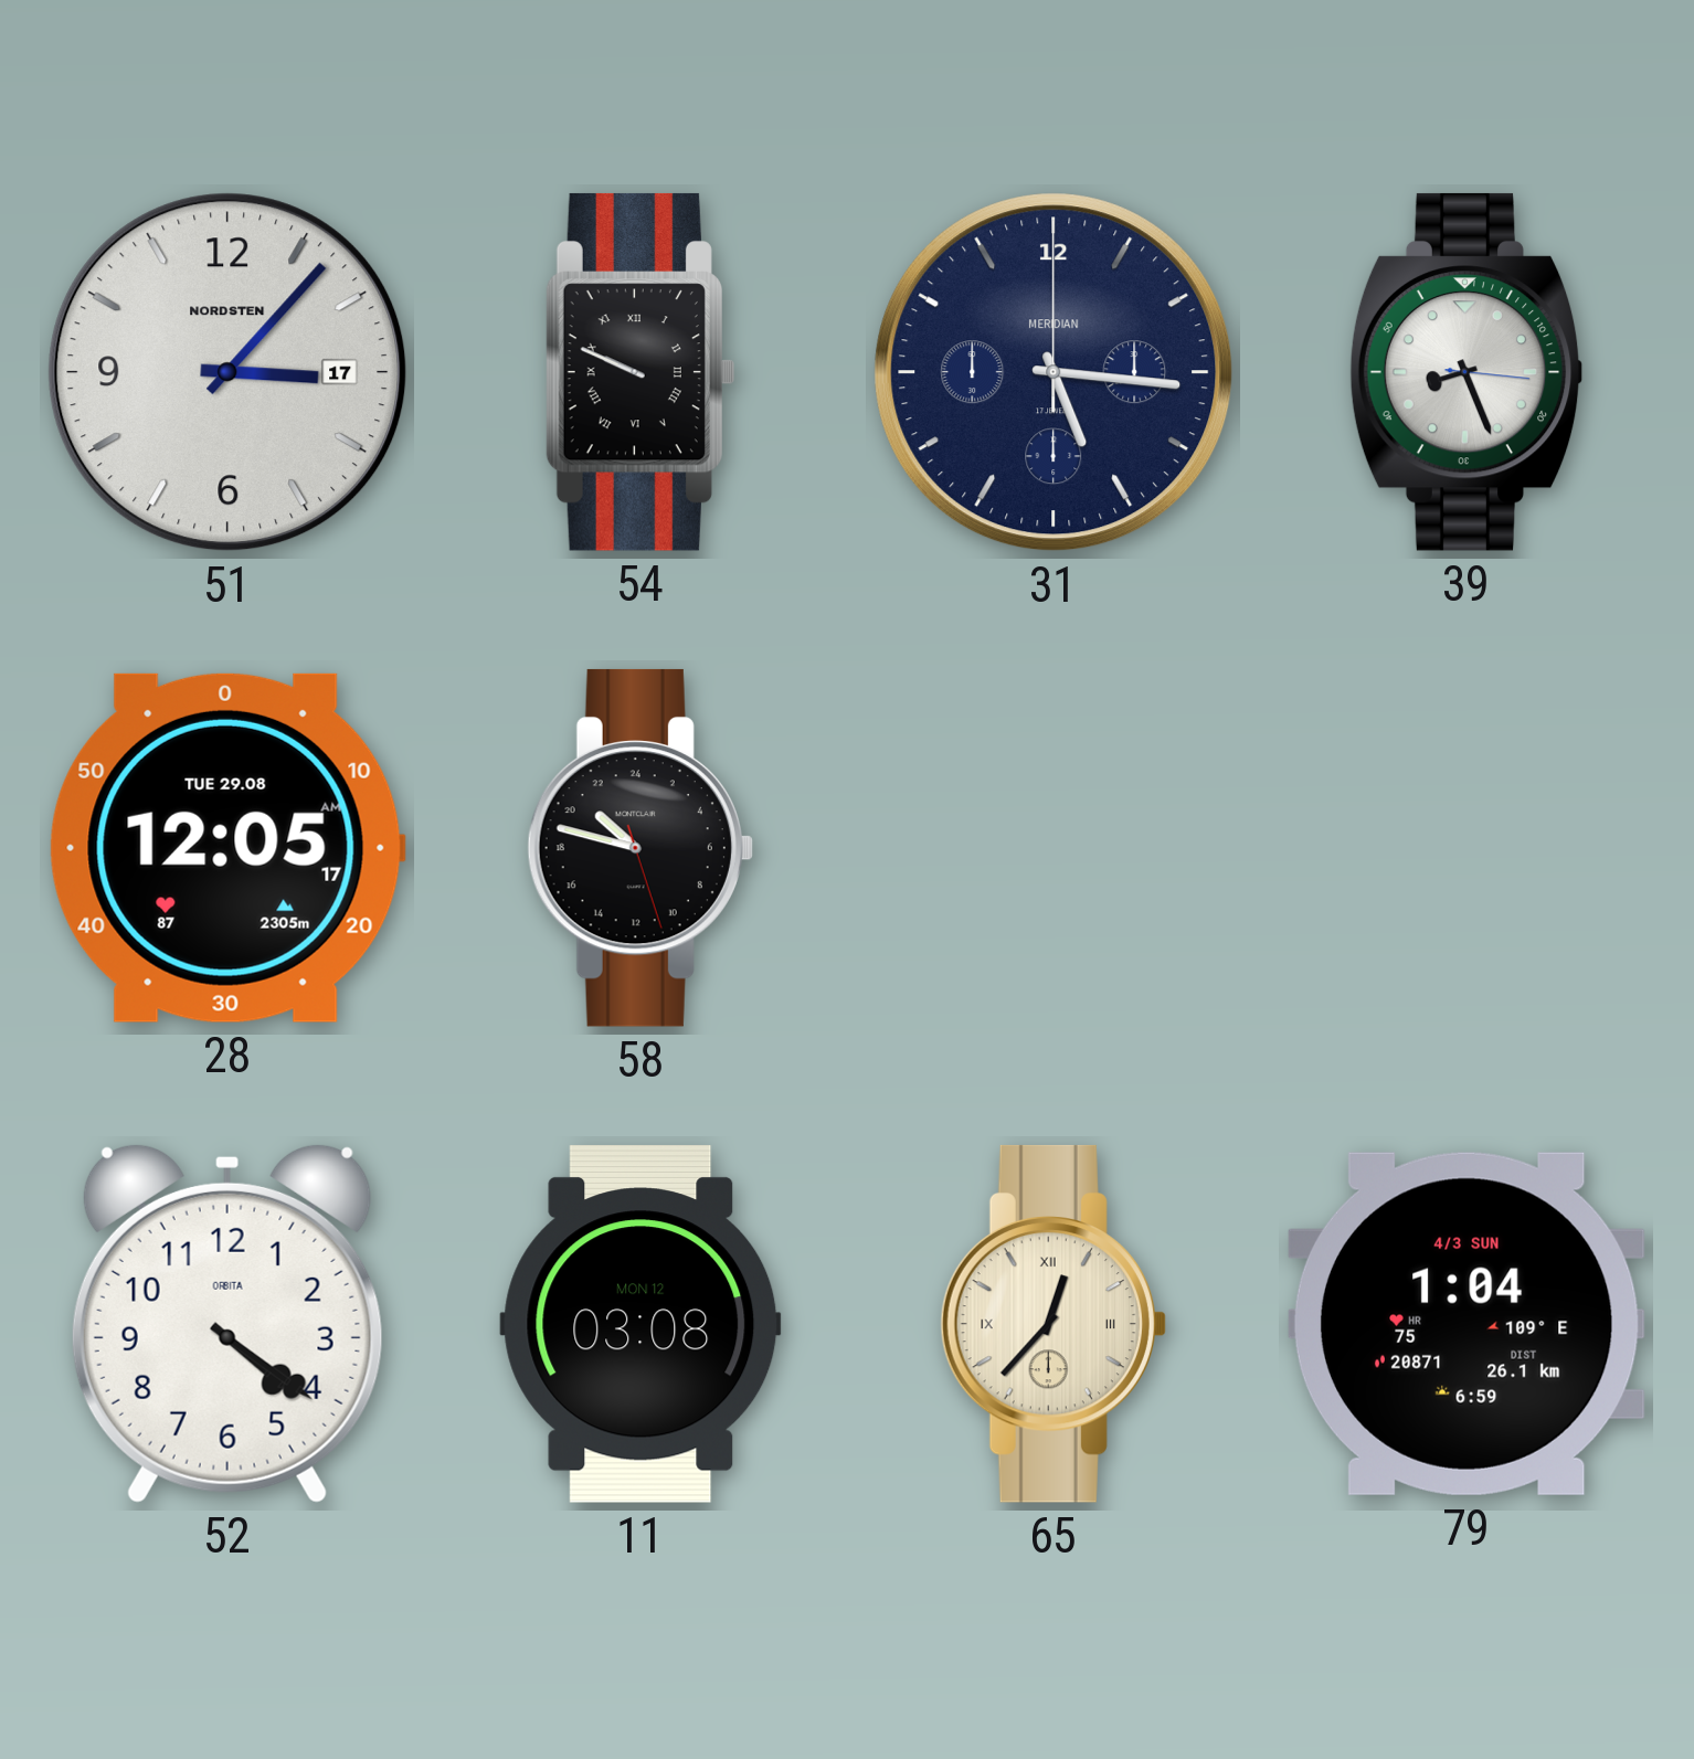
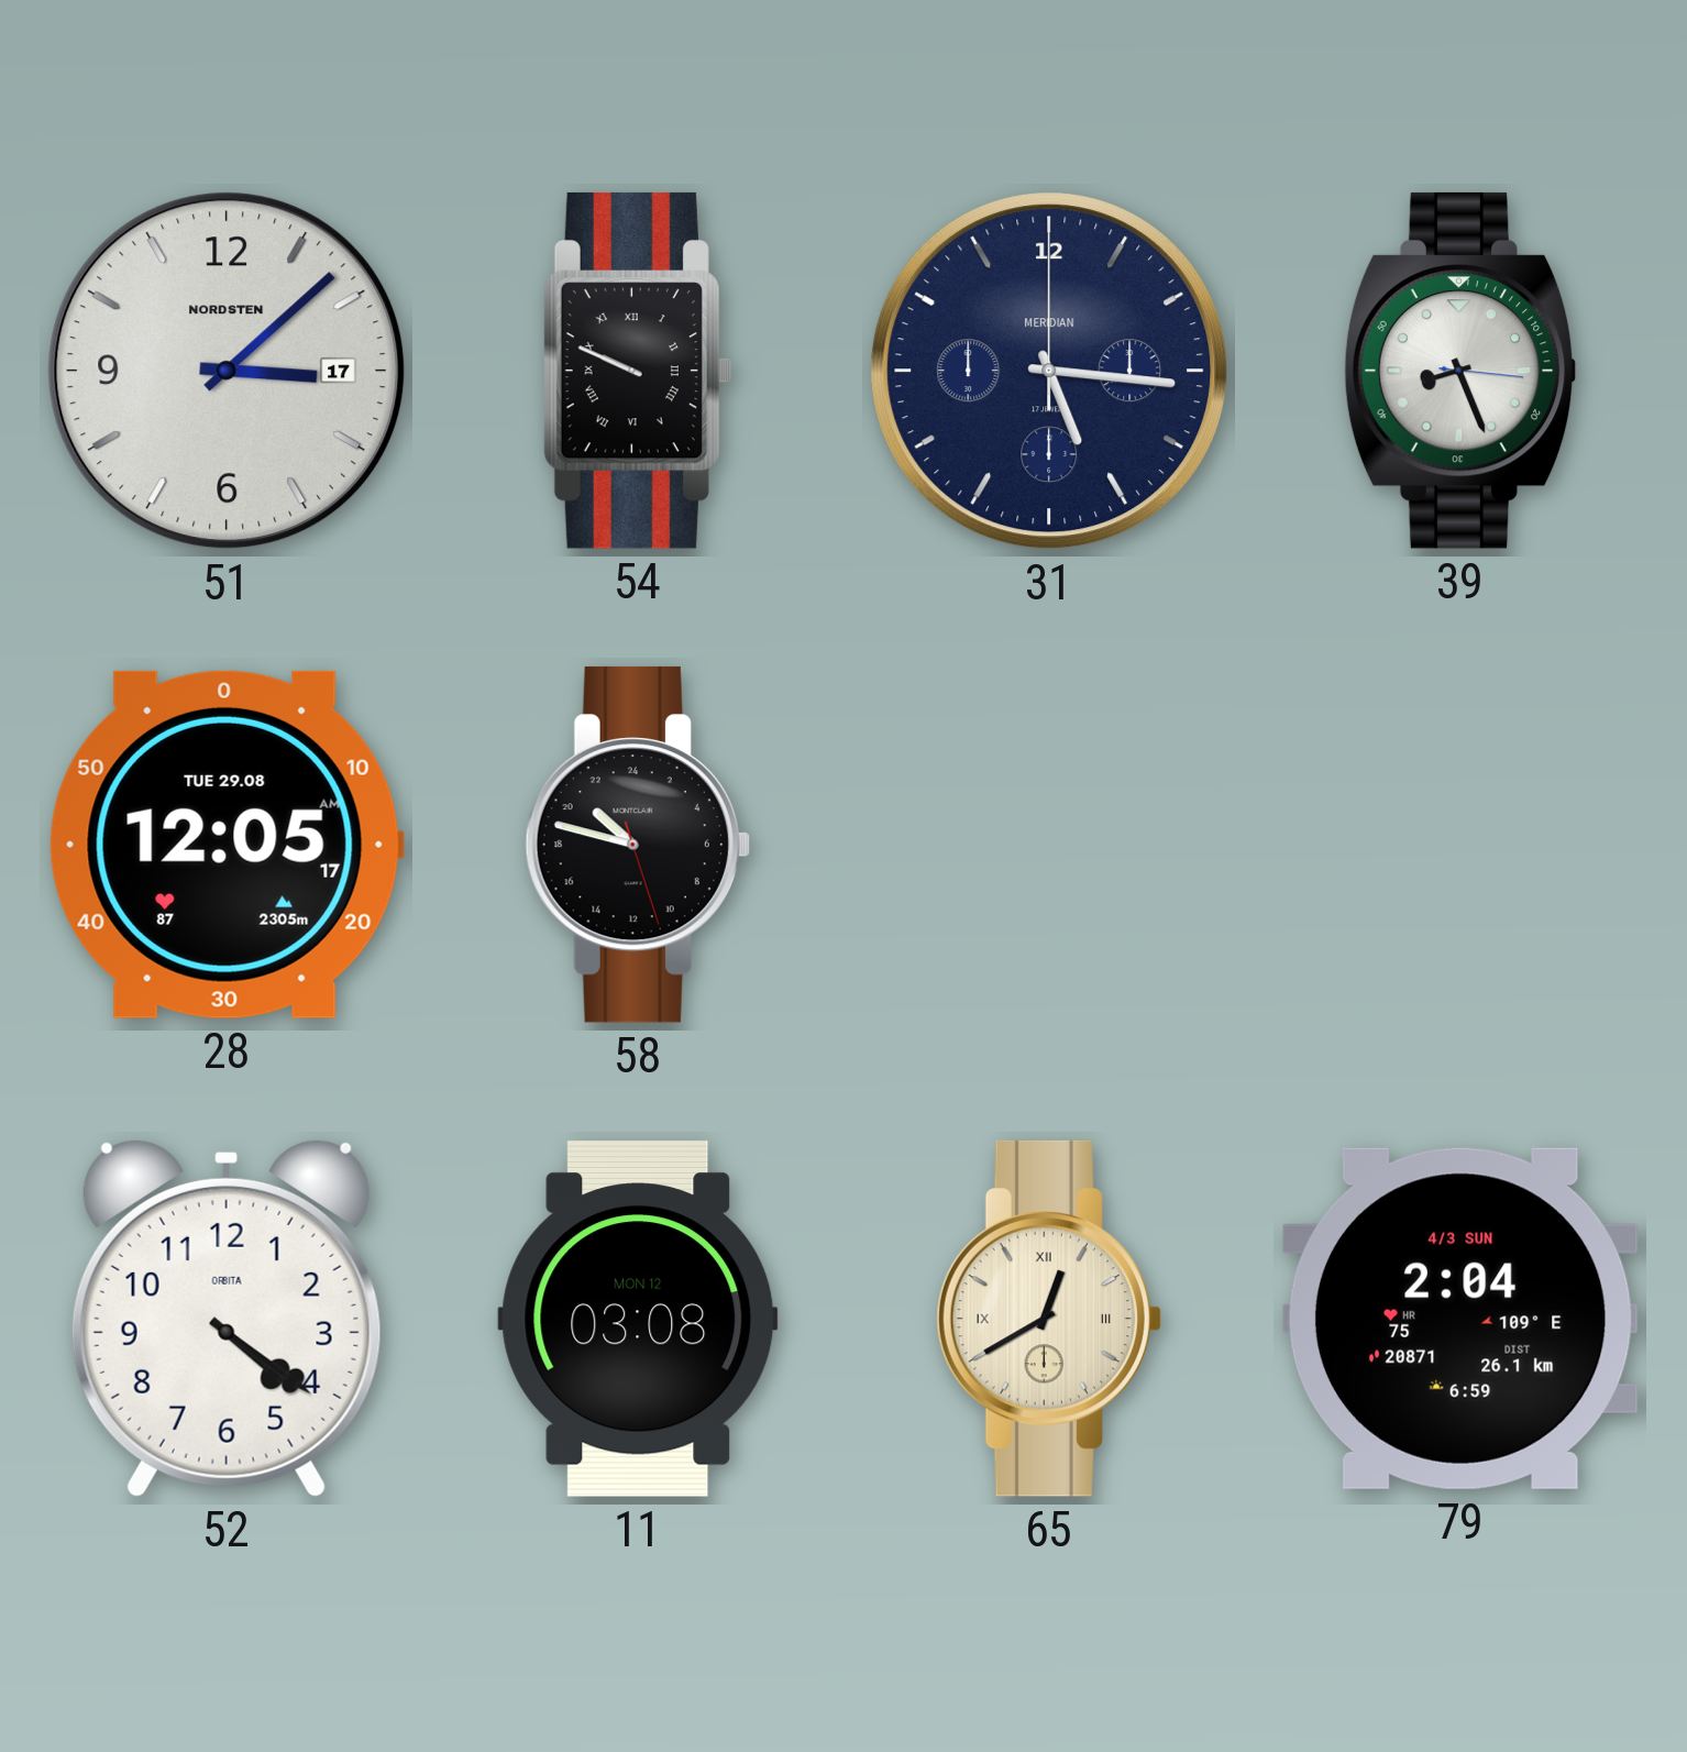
51: 3:07 -> 3:08
65: 12:37 -> 12:40
79: 1:04 -> 2:04
